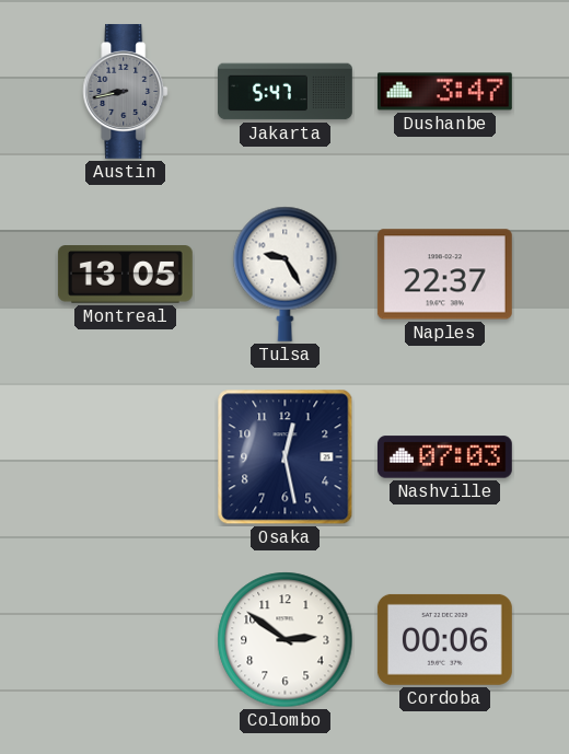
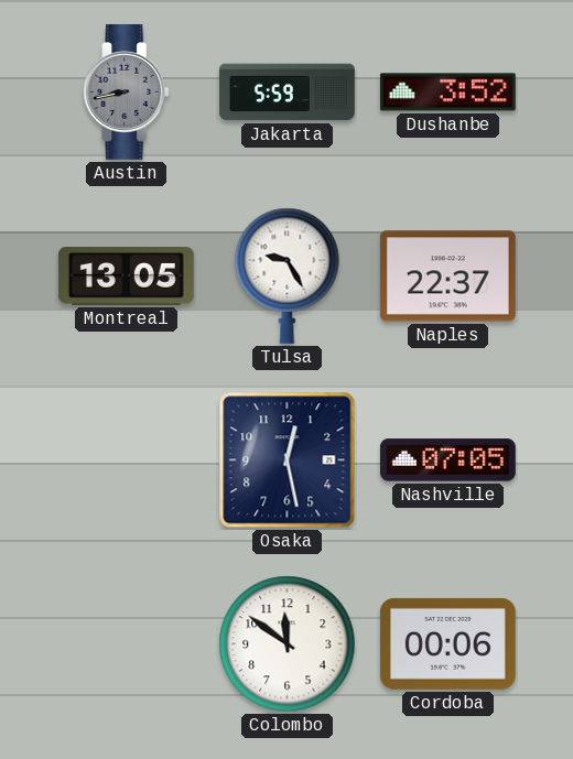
Jakarta: 5:47 -> 5:59
Dushanbe: 3:47 -> 3:52
Nashville: 07:03 -> 07:05
Colombo: 2:51 -> 11:51
